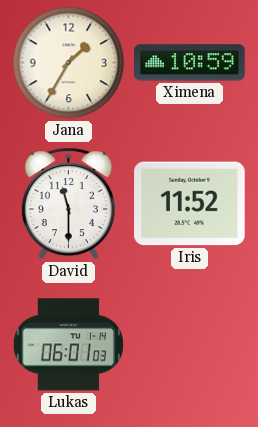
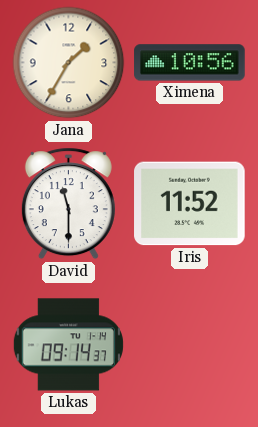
Ximena: 10:59 -> 10:56
Lukas: 06:01 -> 09:14
